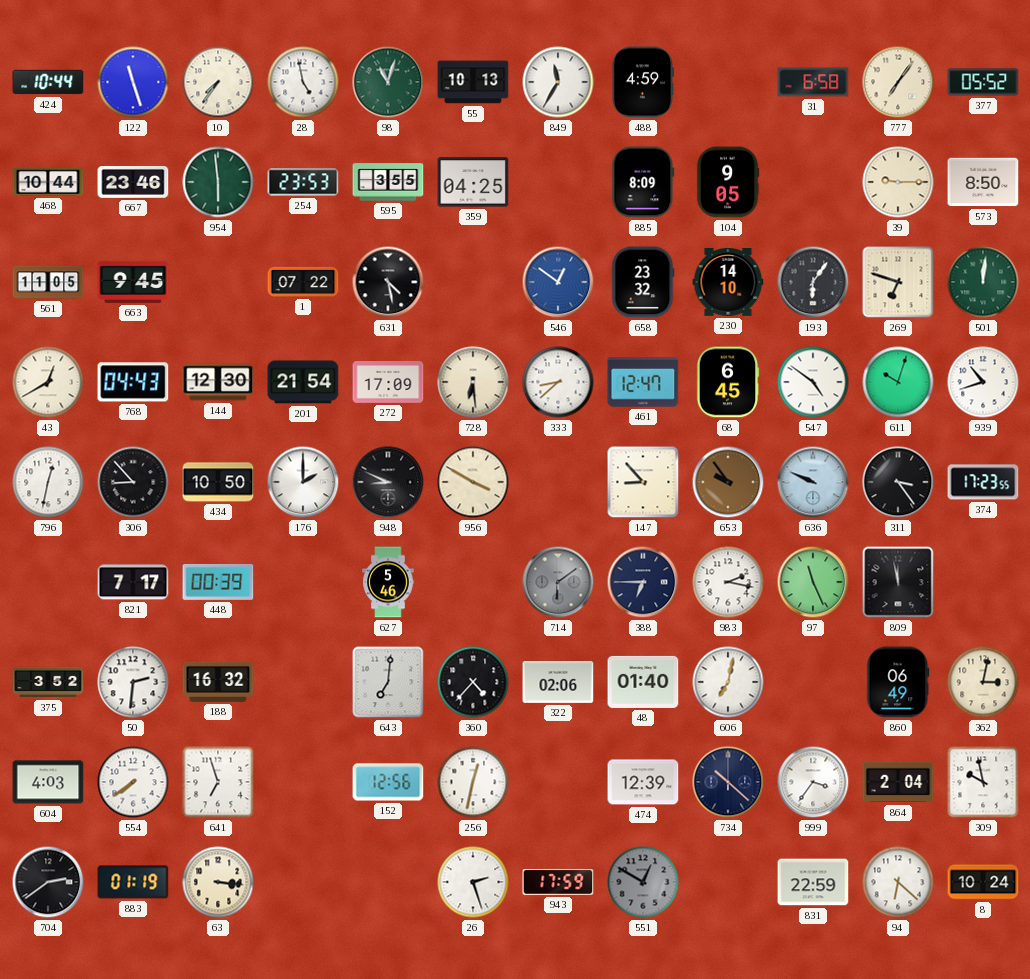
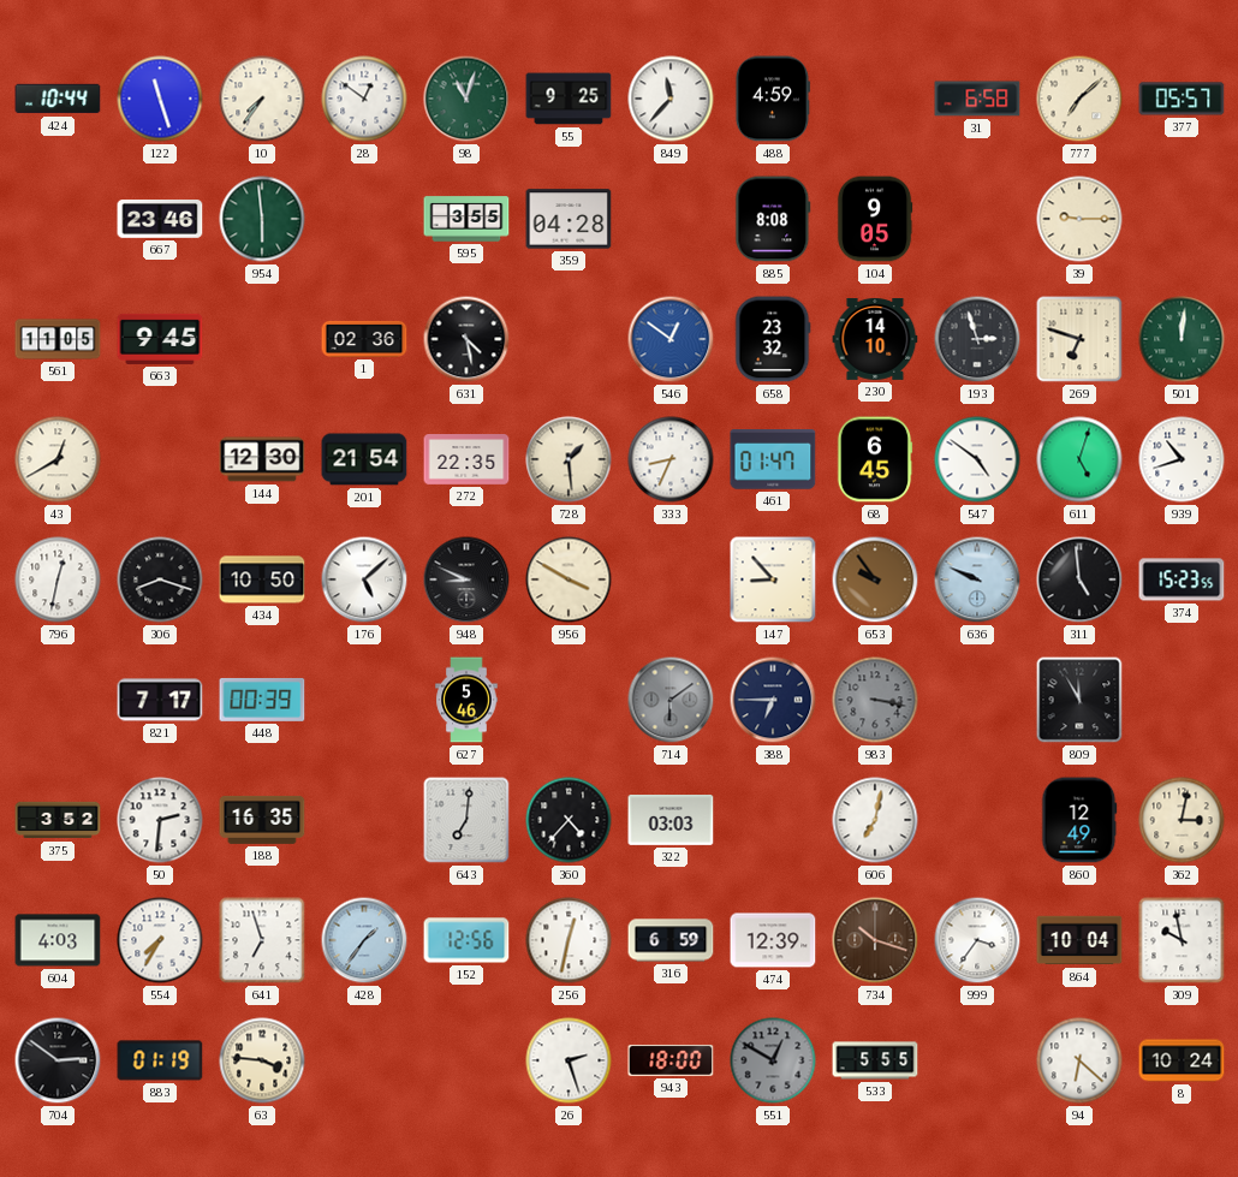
28: 4:58 -> 12:51
55: 10:13 -> 9:25
849: 11:35 -> 11:37
777: 7:06 -> 7:08
377: 05:52 -> 05:57
468: 10:44 -> none
254: 23:53 -> none
359: 04:25 -> 04:28
885: 8:09 -> 8:08
573: 8:50 -> none
1: 07:22 -> 02:36
193: 6:06 -> 2:57
768: 04:43 -> none
272: 17:09 -> 22:35
728: 6:29 -> 1:29
333: 8:38 -> 8:34
461: 12:47 -> 01:47
611: 10:03 -> 5:03
306: 8:53 -> 8:18
176: 2:00 -> 5:08
311: 3:24 -> 4:59
374: 17:23 -> 15:23
983: 2:17 -> 3:17
983 dial: white -> grey
97: 11:26 -> none
809: 11:58 -> 11:55
188: 16:32 -> 16:35
322: 02:06 -> 03:03
48: 01:40 -> none
860: 06:49 -> 12:49
554: 7:39 -> 7:35
428: none -> 1:36
316: none -> 6:59
734: 10:22 -> 10:18
734 dial: navy -> brown
864: 2:04 -> 10:04
704: 2:39 -> 2:51
63: 3:16 -> 3:46
943: 17:59 -> 18:00
533: none -> 5:55
831: 22:59 -> none
